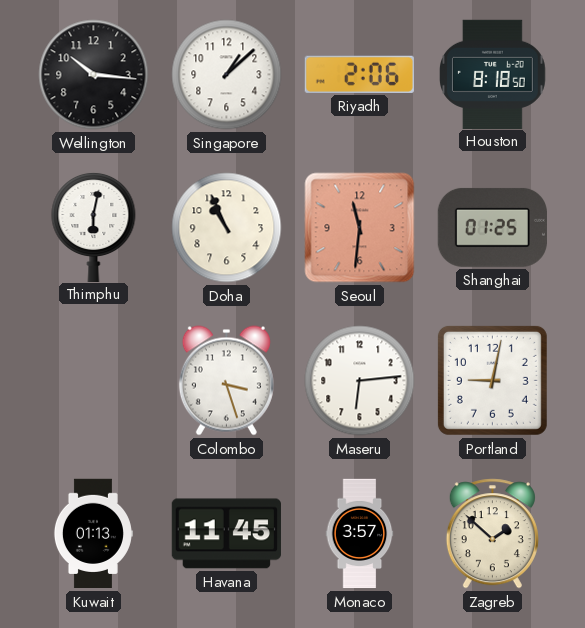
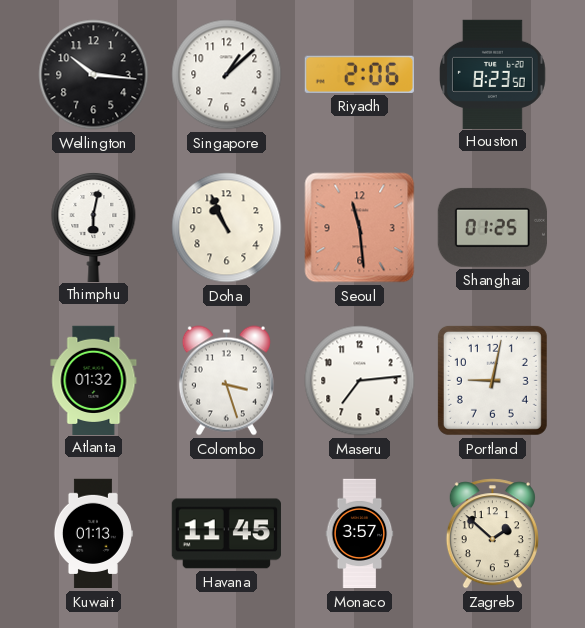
Houston: 8:18 -> 8:23
Seoul: 11:31 -> 11:29
Atlanta: none -> 01:32
Maseru: 6:14 -> 7:14
